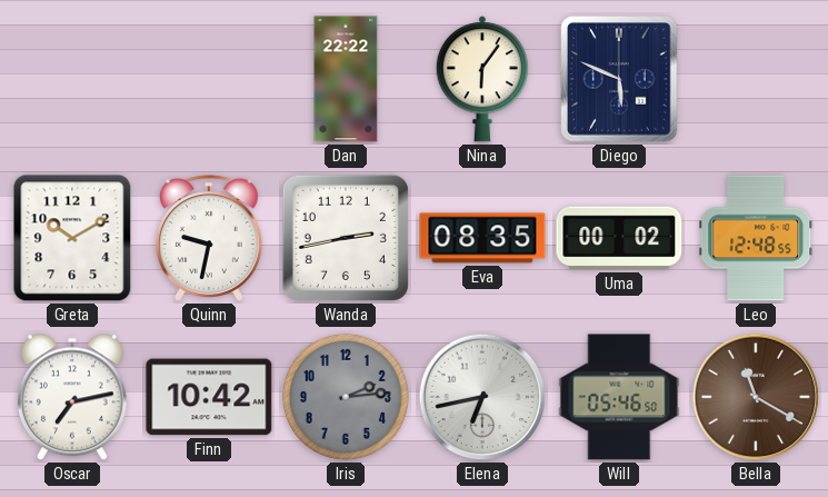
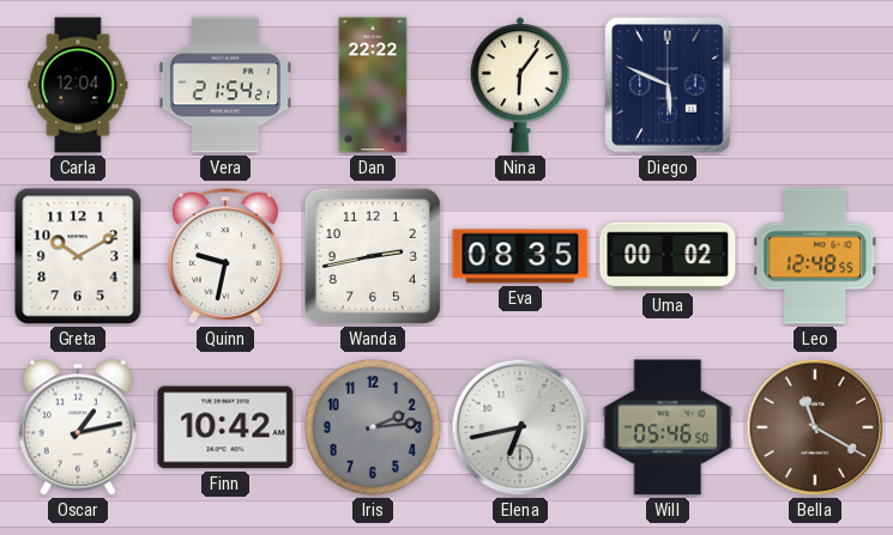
Carla: none -> 12:04
Vera: none -> 21:54
Oscar: 7:13 -> 1:13
